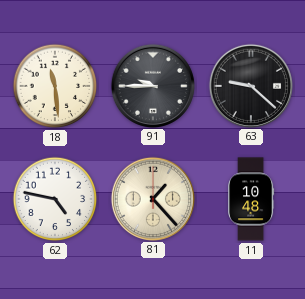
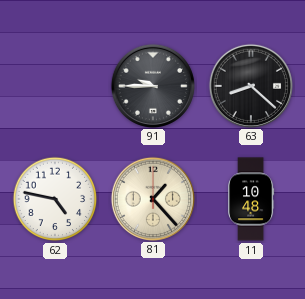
18: 11:29 -> none
63: 9:22 -> 8:22
